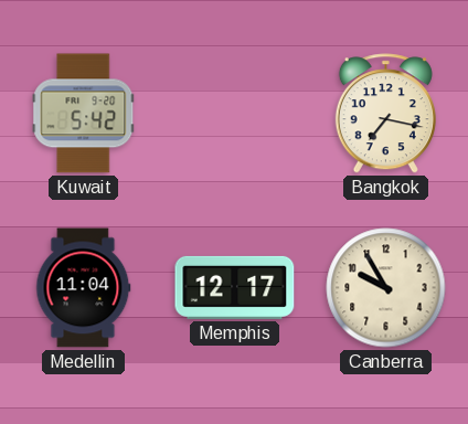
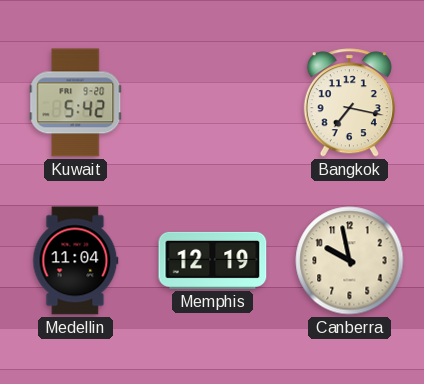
Memphis: 12:17 -> 12:19
Canberra: 9:55 -> 9:58
